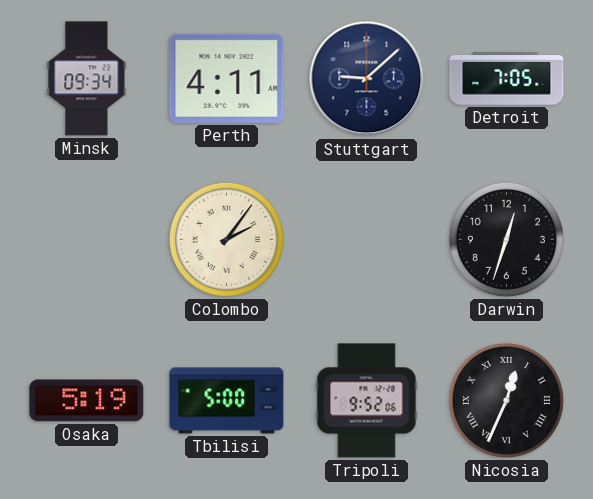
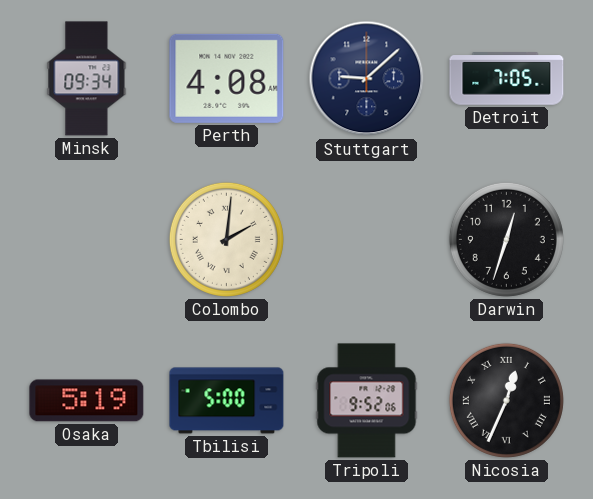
Perth: 4:11 -> 4:08
Colombo: 2:06 -> 2:01
